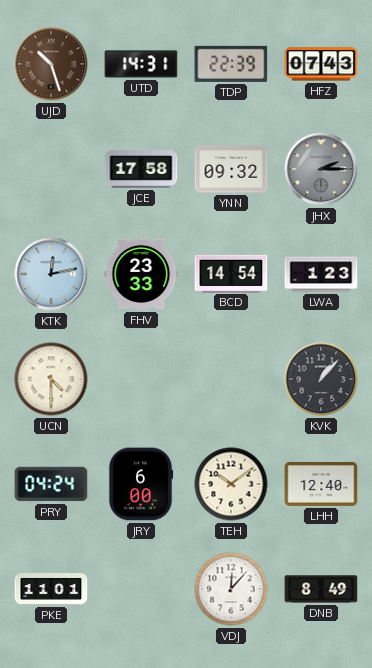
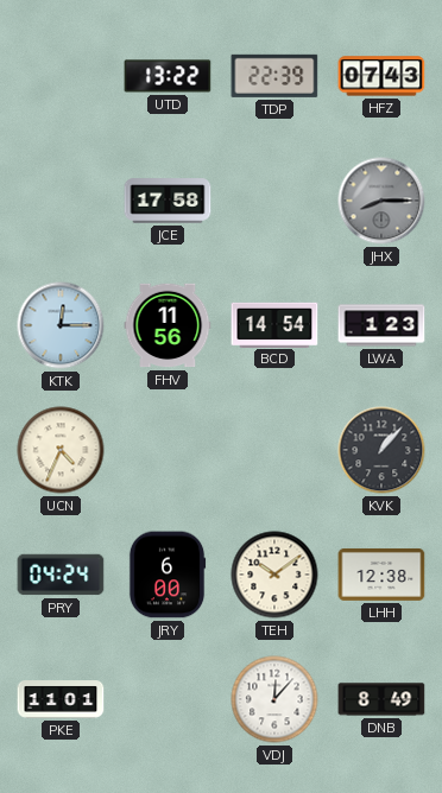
UJD: 10:27 -> none
UTD: 14:31 -> 13:22
YNN: 09:32 -> none
JHX: 2:15 -> 8:15
KTK: 12:13 -> 12:15
FHV: 23:33 -> 11:56
UCN: 4:30 -> 4:34
LHH: 12:40 -> 12:38
